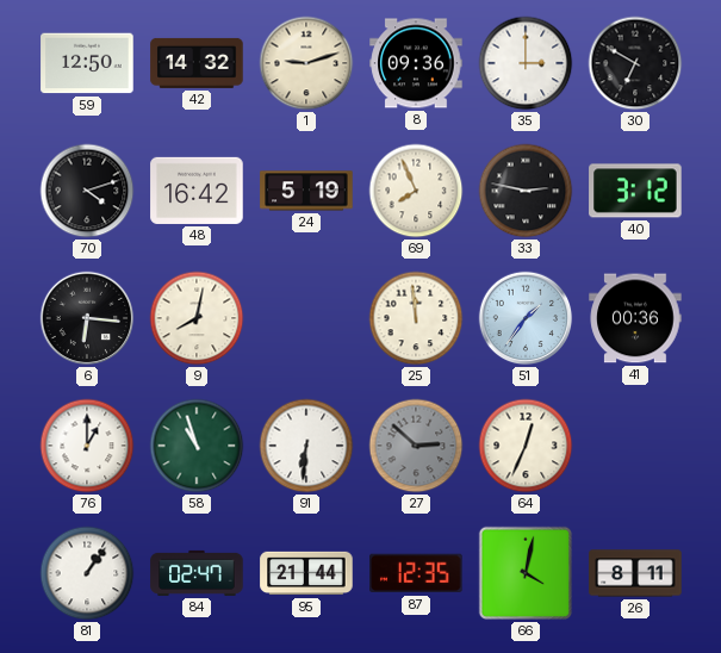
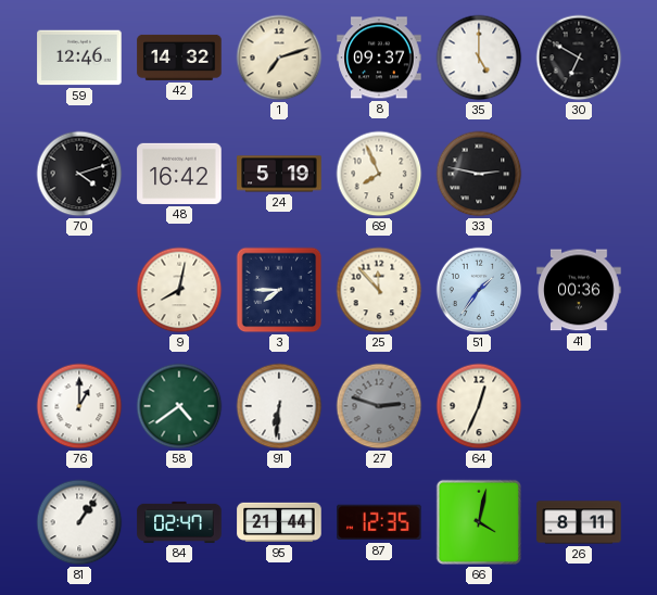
59: 12:50 -> 12:46
1: 9:12 -> 7:12
8: 09:36 -> 09:37
35: 3:00 -> 5:00
40: 3:12 -> none
6: 6:16 -> none
3: none -> 7:45
25: 11:59 -> 11:53
58: 10:57 -> 4:39
27: 2:52 -> 2:48
